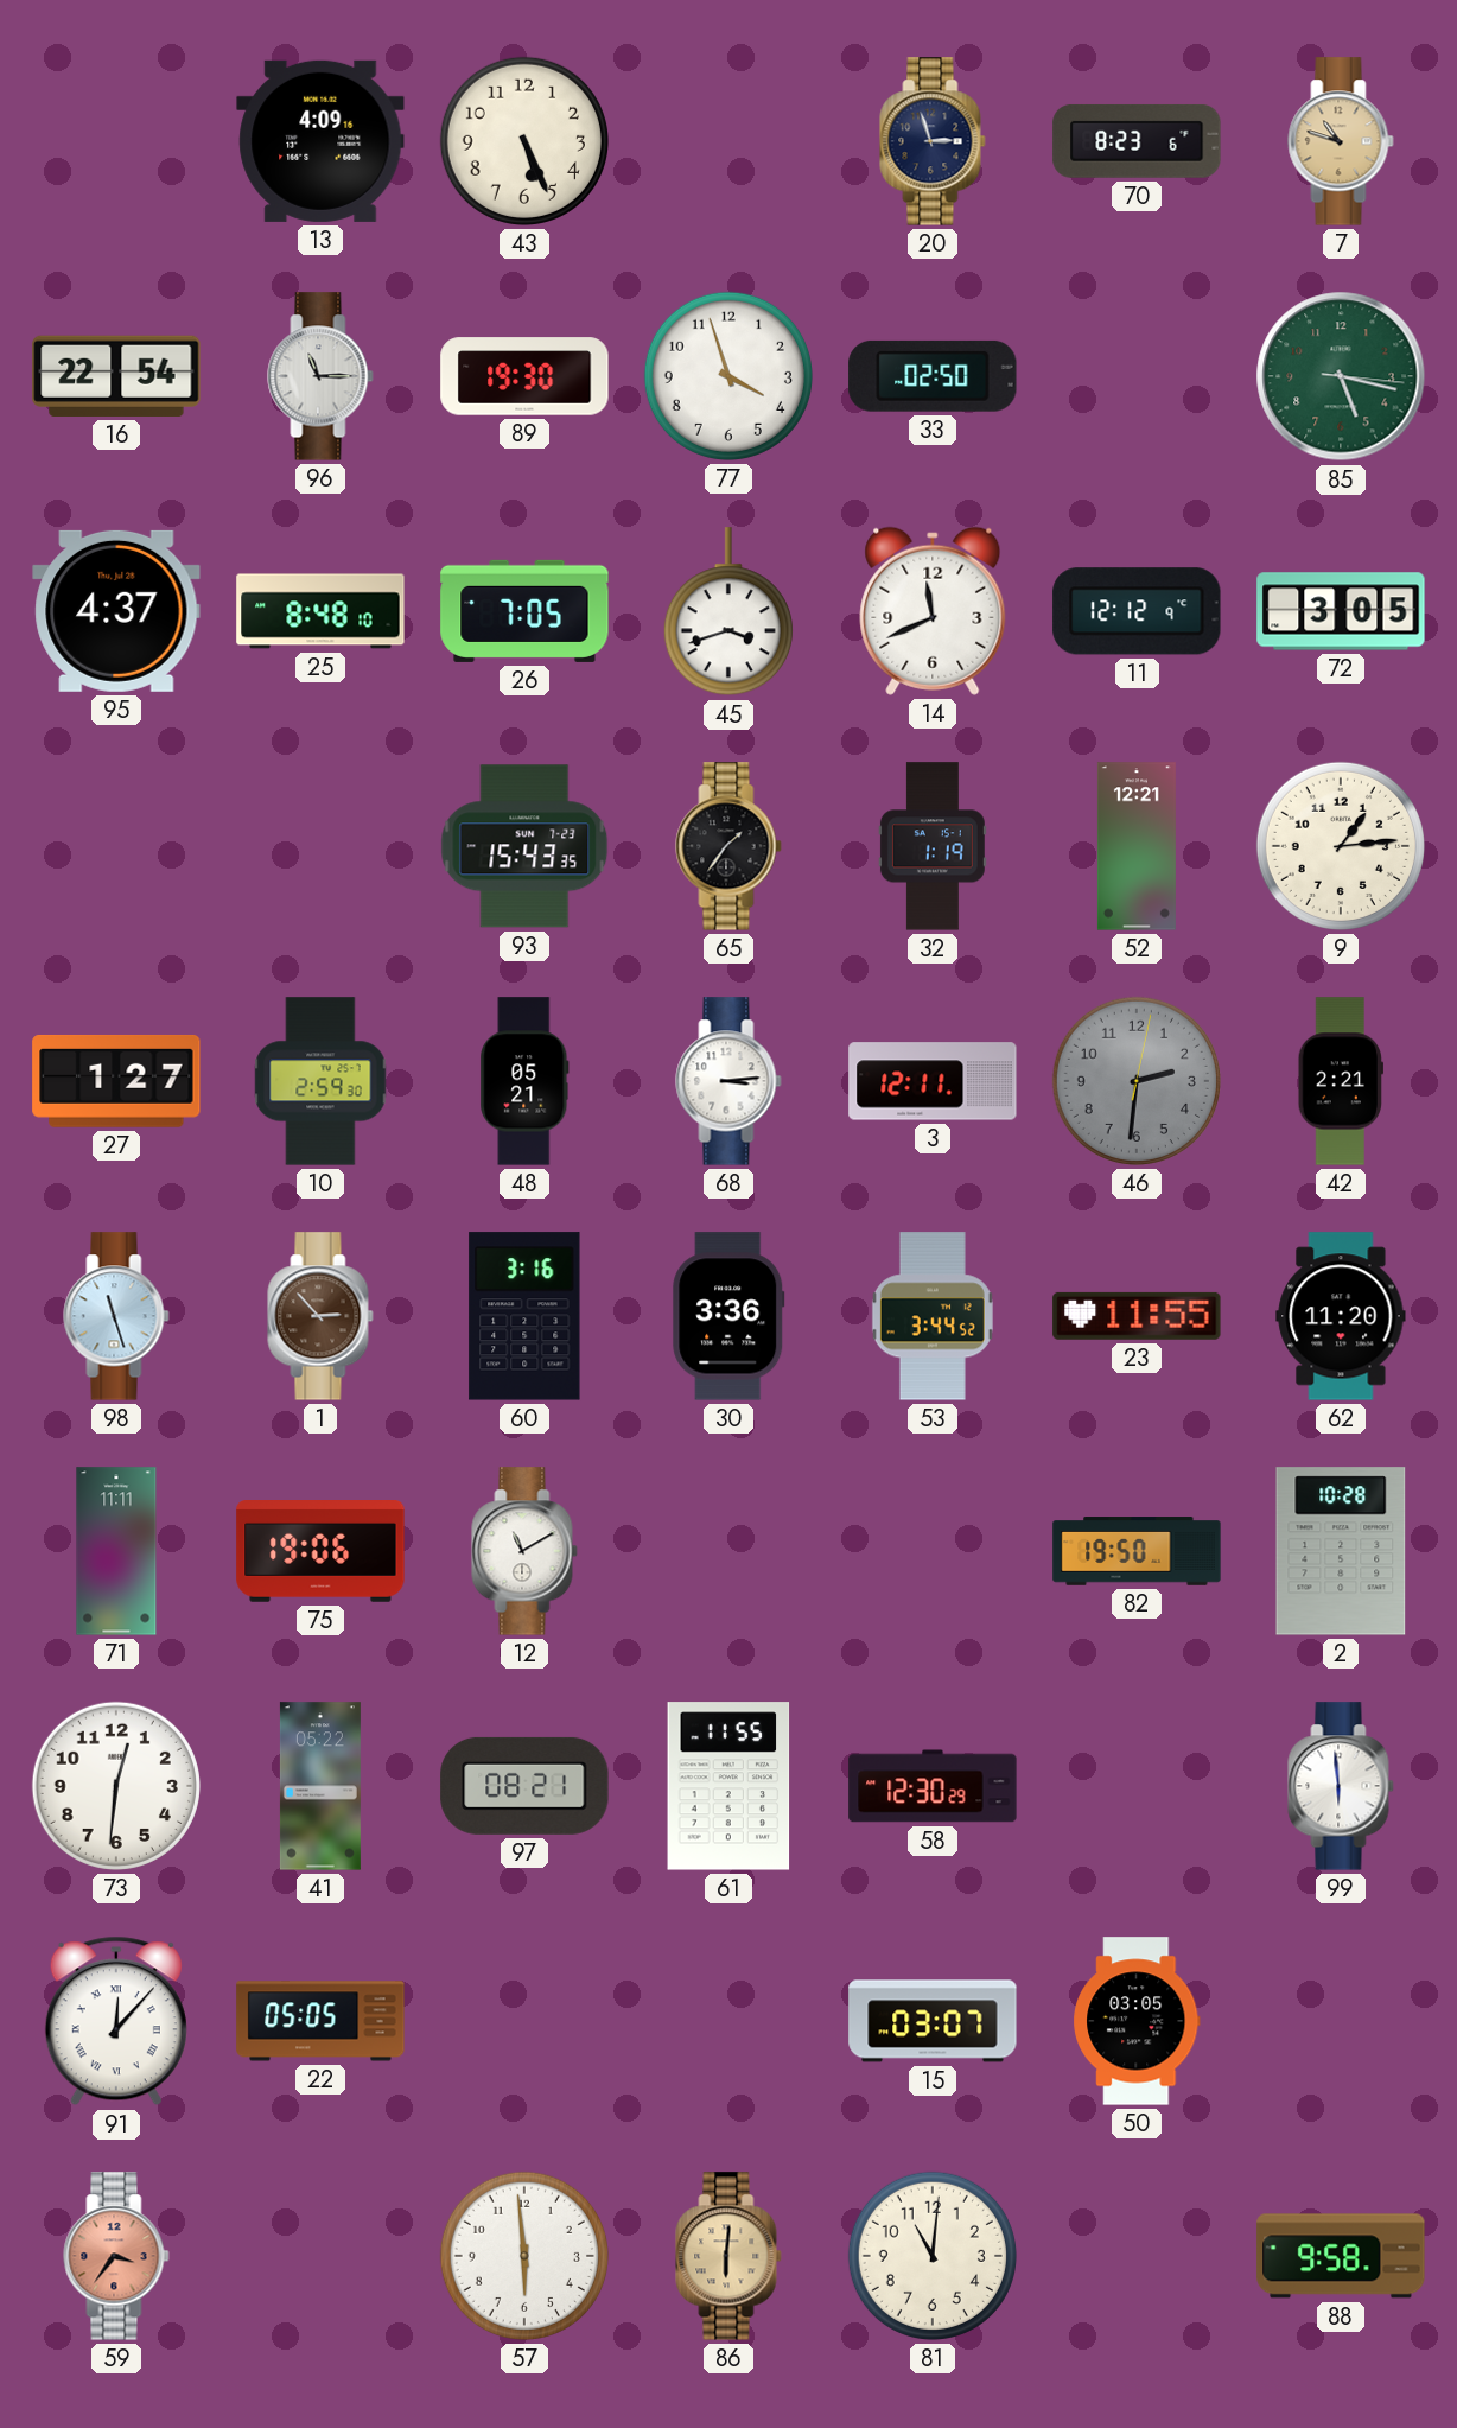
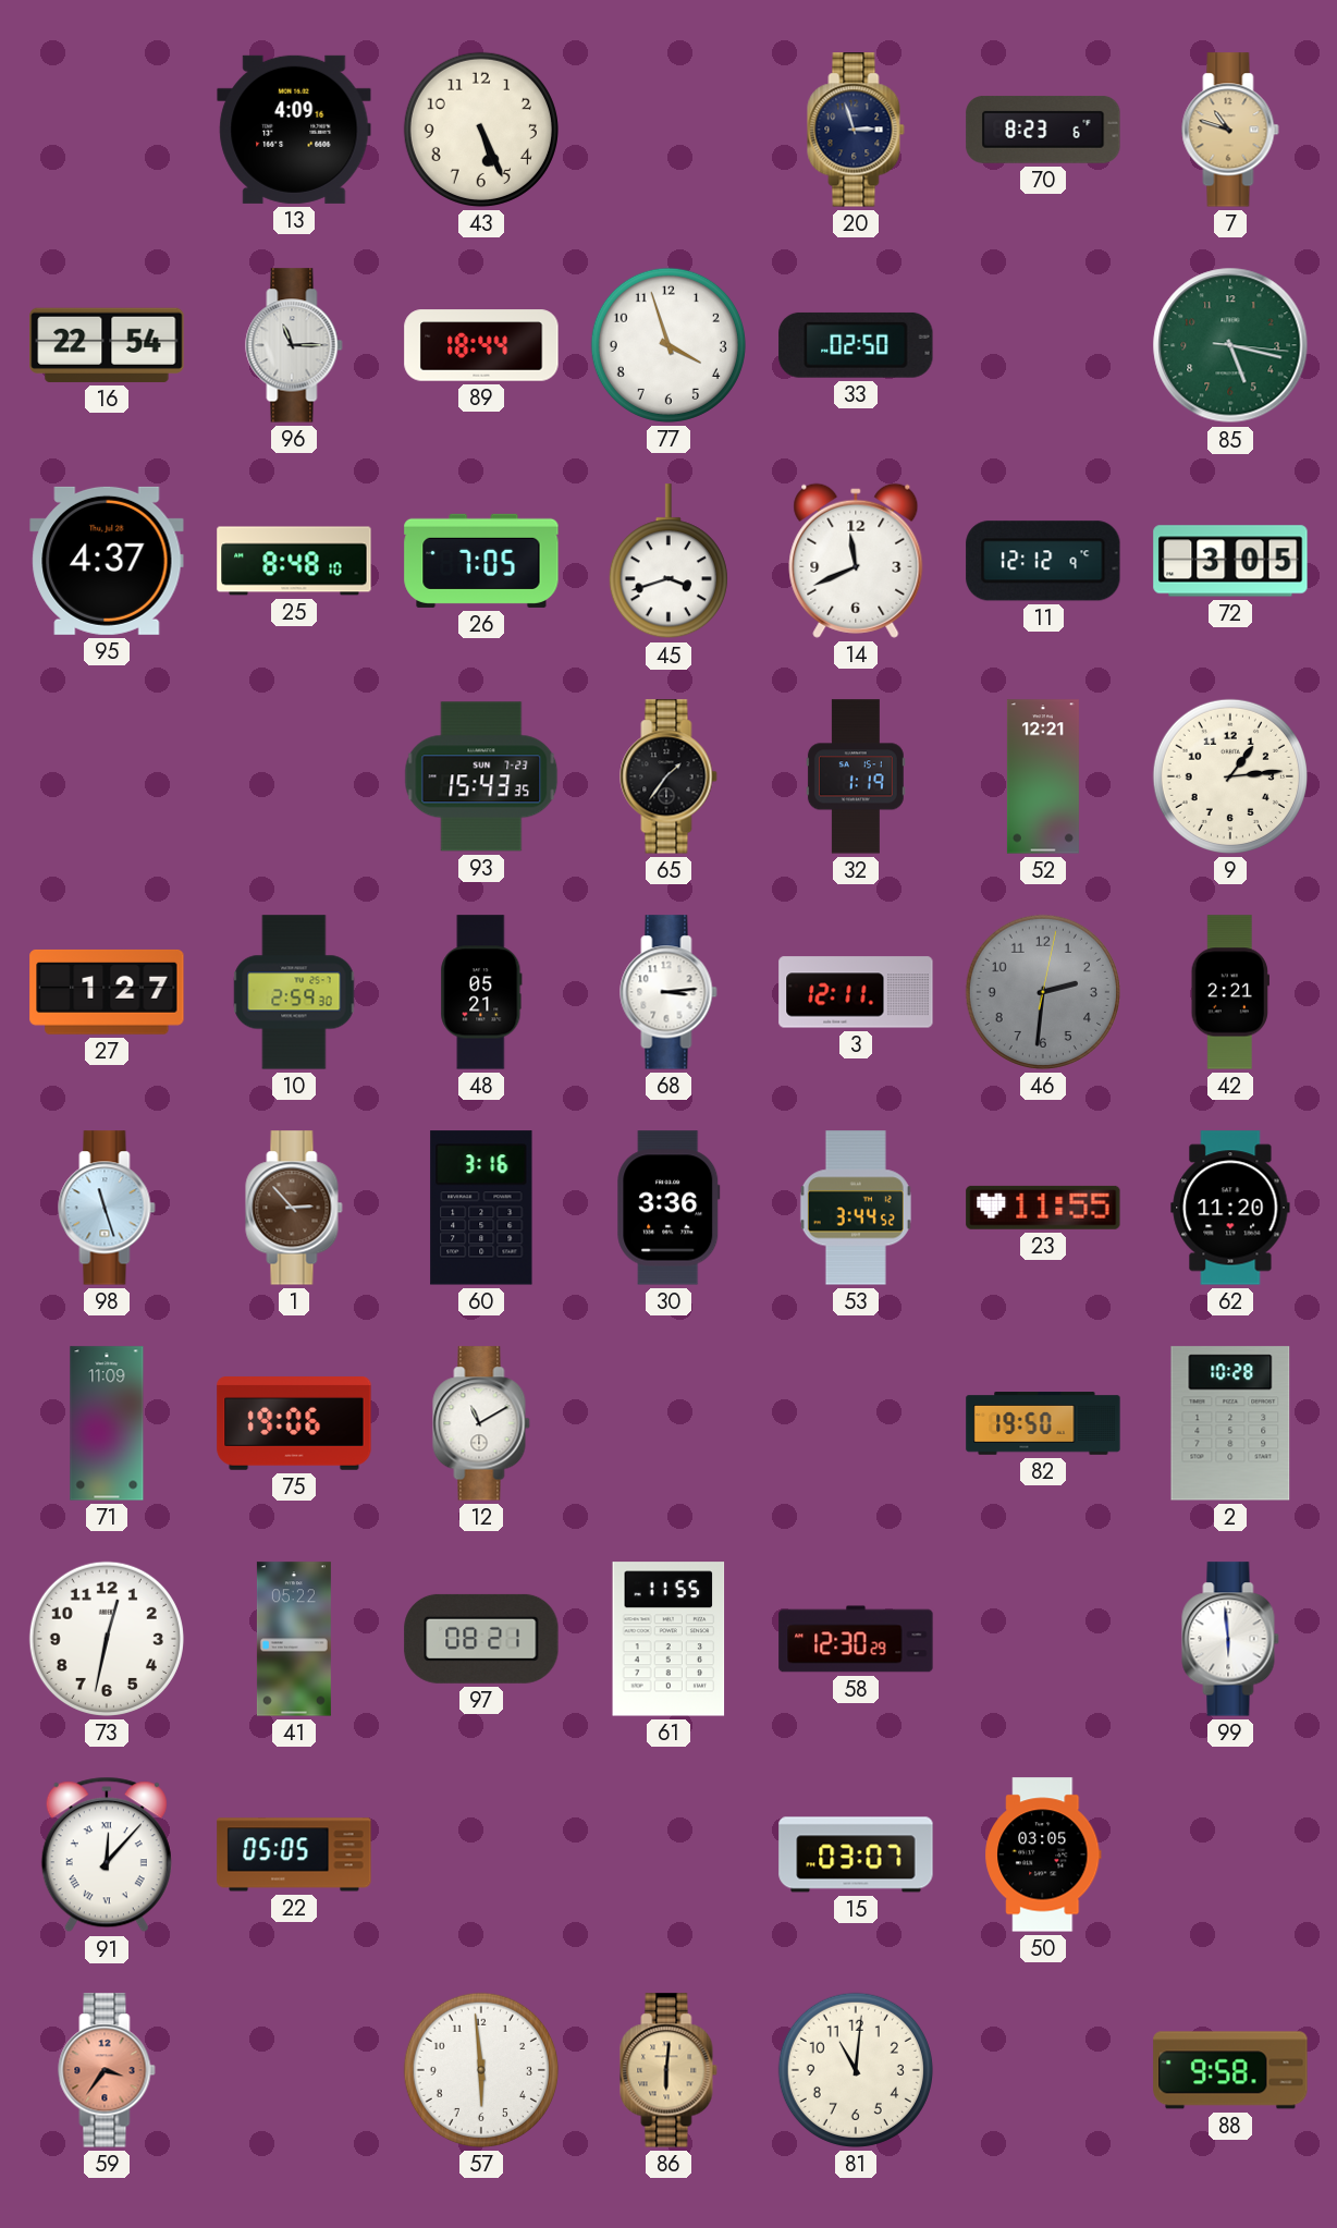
89: 19:30 -> 18:44
71: 11:11 -> 11:09
73: 12:31 -> 12:32
